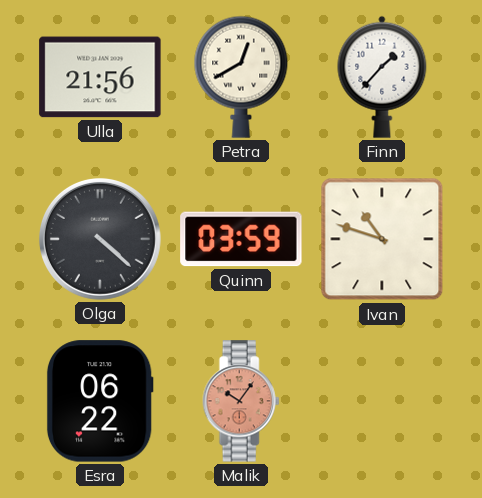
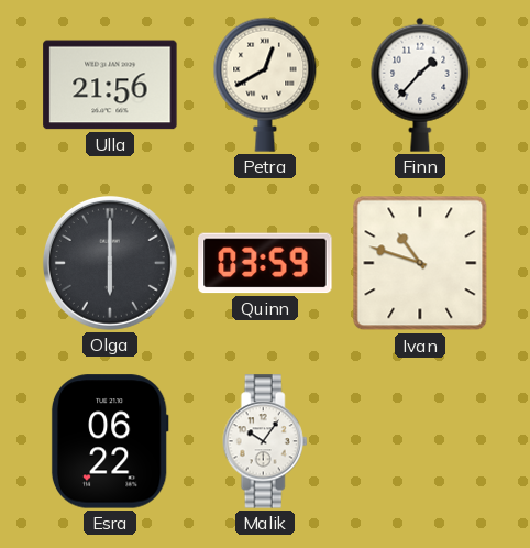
Olga: 4:22 -> 6:00
Malik dial: salmon -> white
